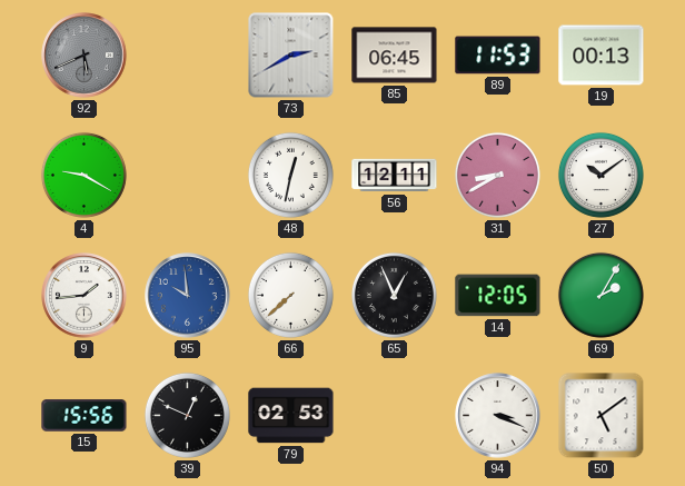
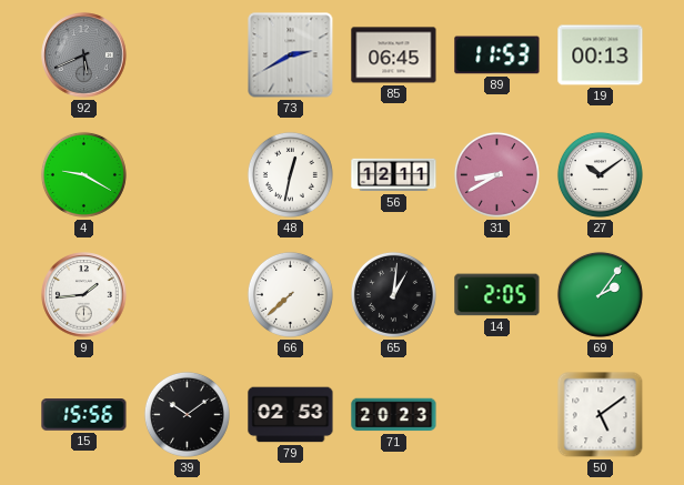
95: 9:59 -> none
65: 12:56 -> 1:01
14: 12:05 -> 2:05
69: 2:05 -> 2:06
39: 12:49 -> 10:09
71: none -> 20:23
94: 3:19 -> none
